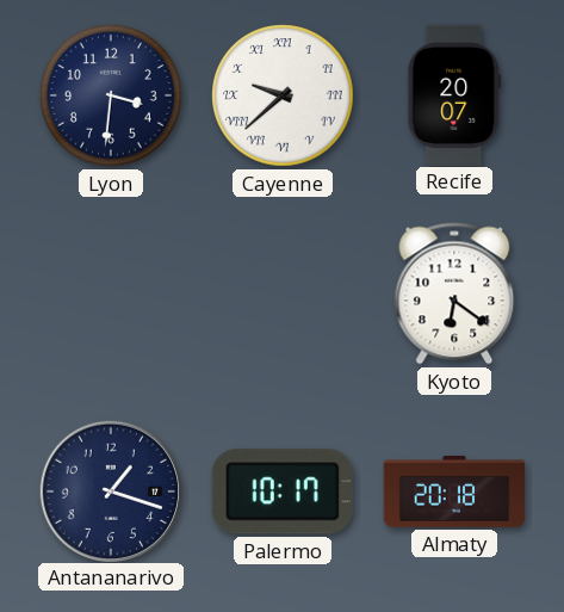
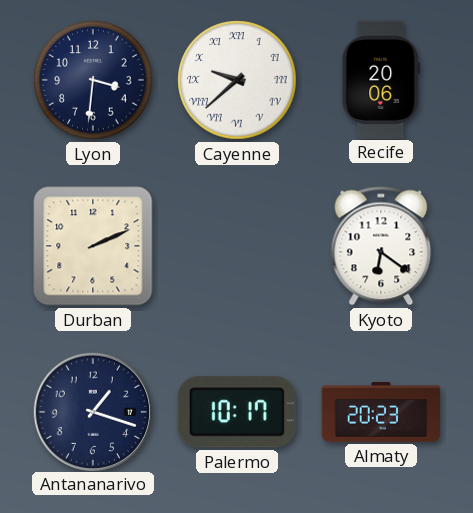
Recife: 20:07 -> 20:06
Durban: none -> 2:11
Almaty: 20:18 -> 20:23
